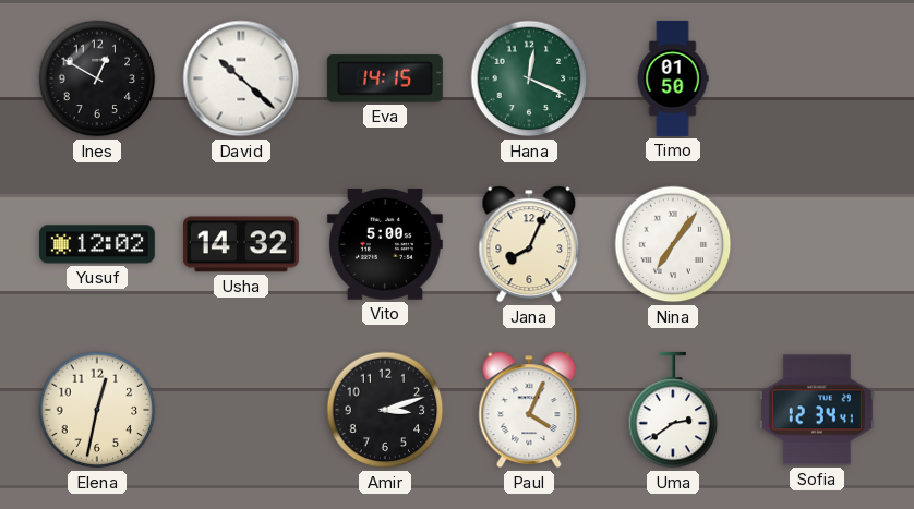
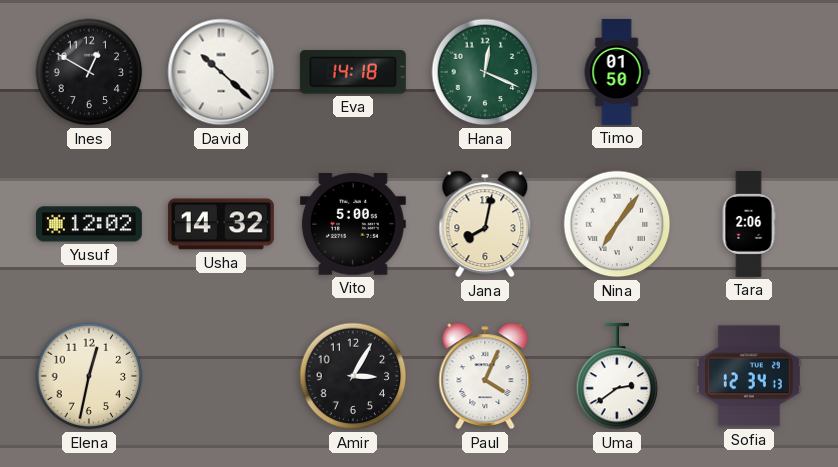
Eva: 14:15 -> 14:18
Jana: 8:04 -> 8:02
Tara: none -> 2:06
Amir: 3:12 -> 3:05
Sofia: 12:34:41 -> 12:34:13
